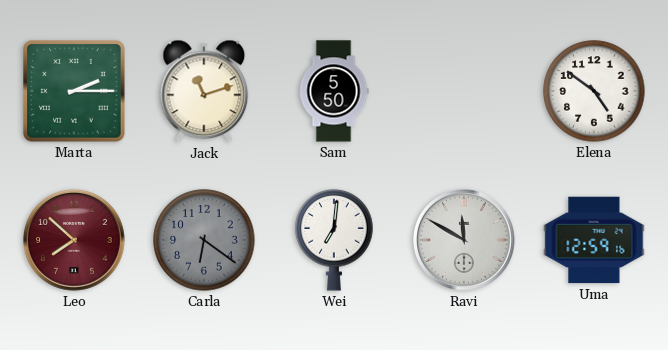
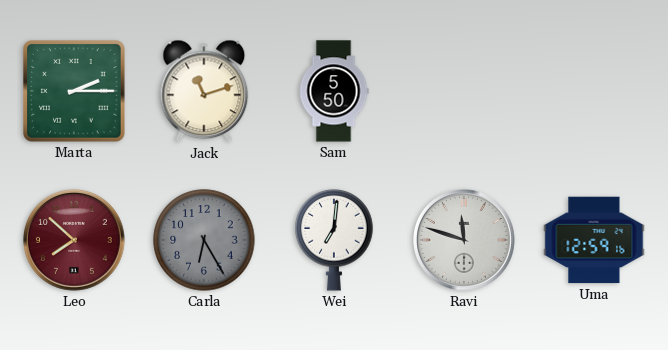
Elena: 4:51 -> none
Carla: 6:21 -> 6:25
Ravi: 11:50 -> 11:48
